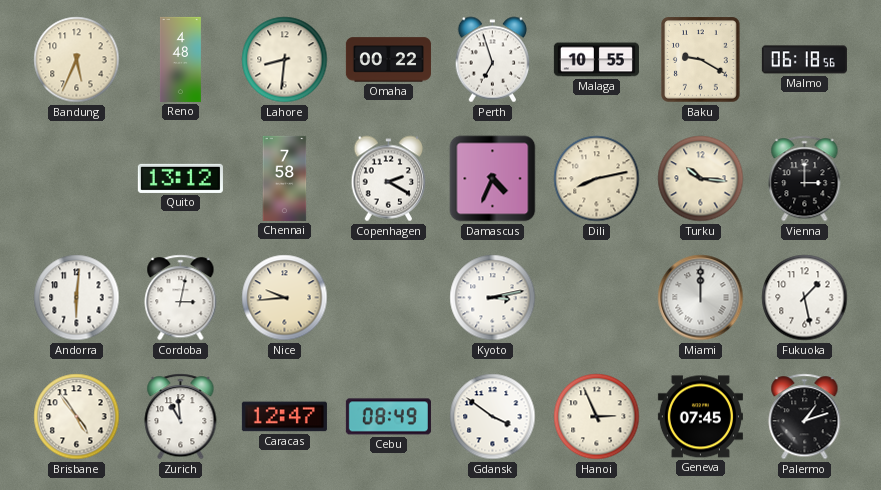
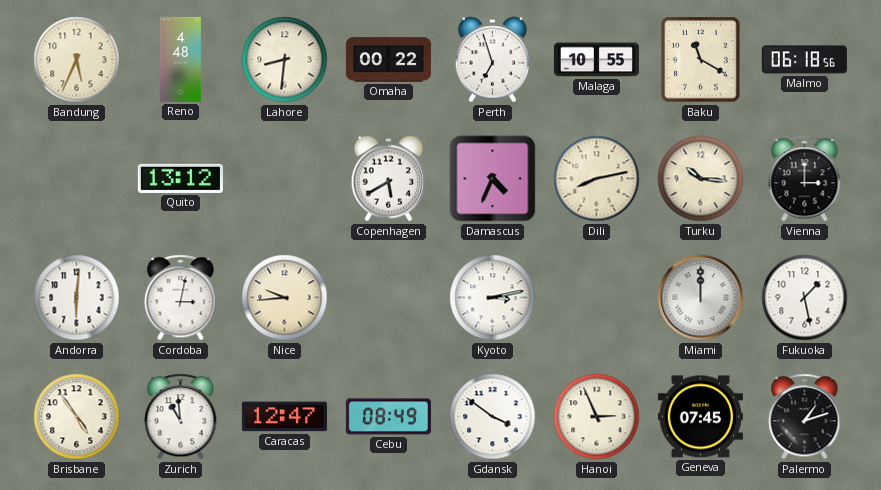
Baku: 9:20 -> 11:20
Chennai: 7:58 -> none
Copenhagen: 2:20 -> 5:40
